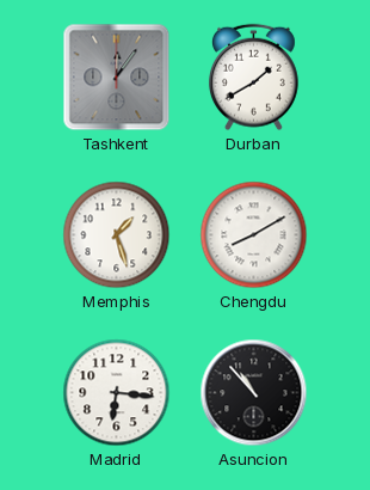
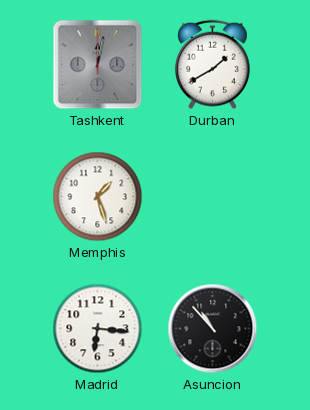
Tashkent: 12:06 -> 12:02
Chengdu: 8:10 -> none
